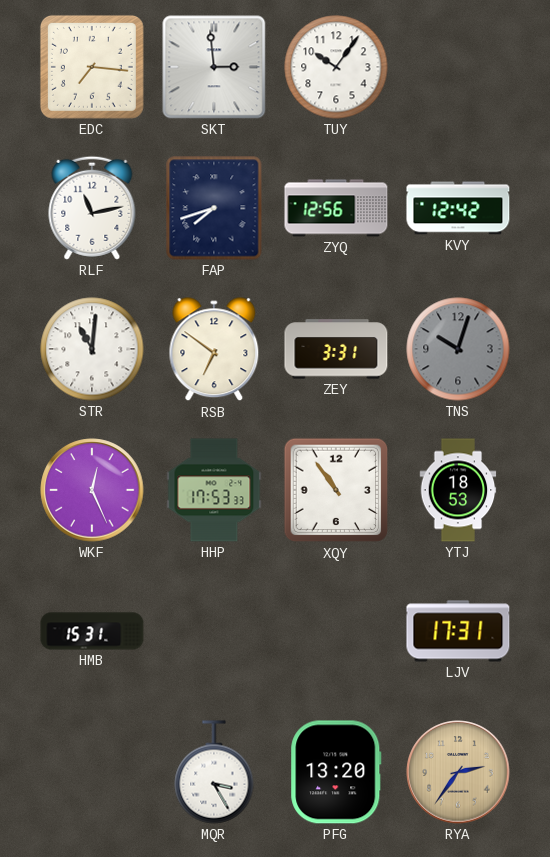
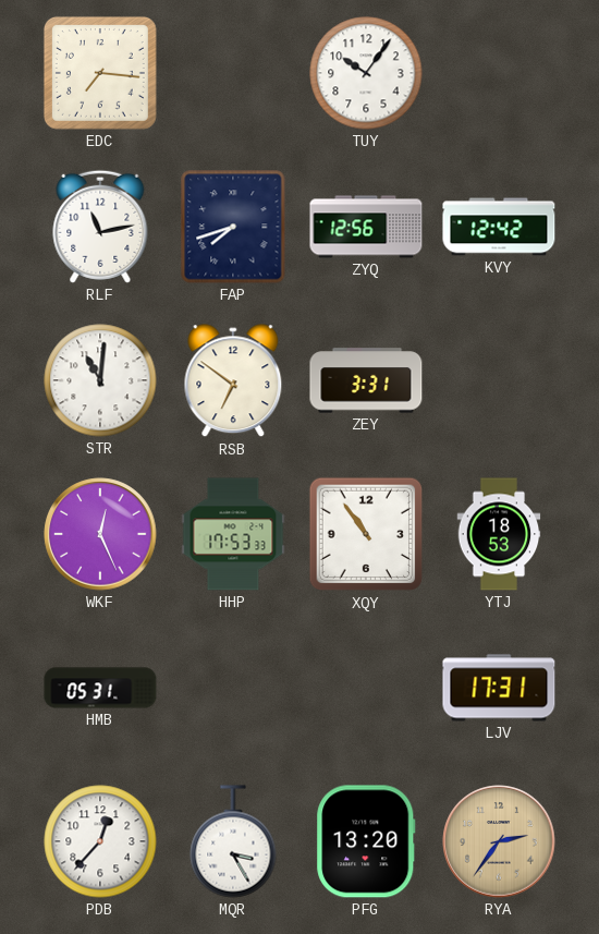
SKT: 2:59 -> none
TNS: 10:03 -> none
HMB: 15:31 -> 05:31
PDB: none -> 12:37
